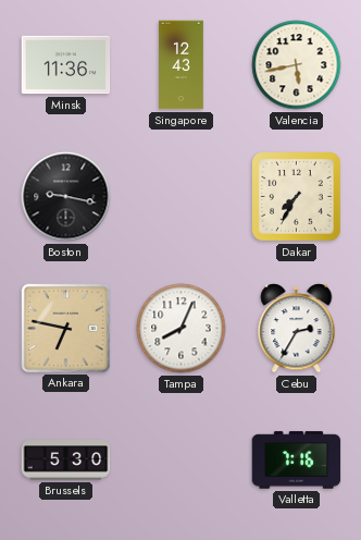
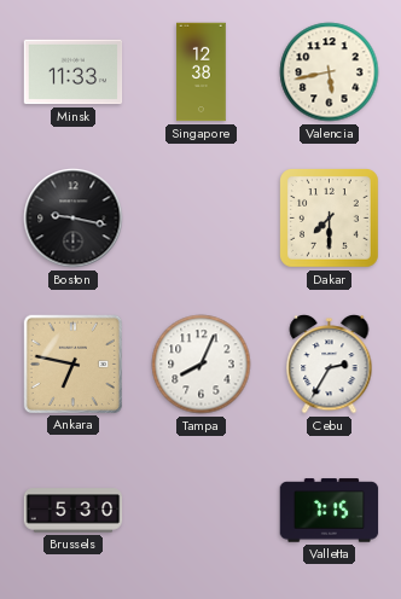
Minsk: 11:36 -> 11:33
Singapore: 12:43 -> 12:38
Dakar: 7:35 -> 7:30
Valletta: 7:16 -> 7:15
